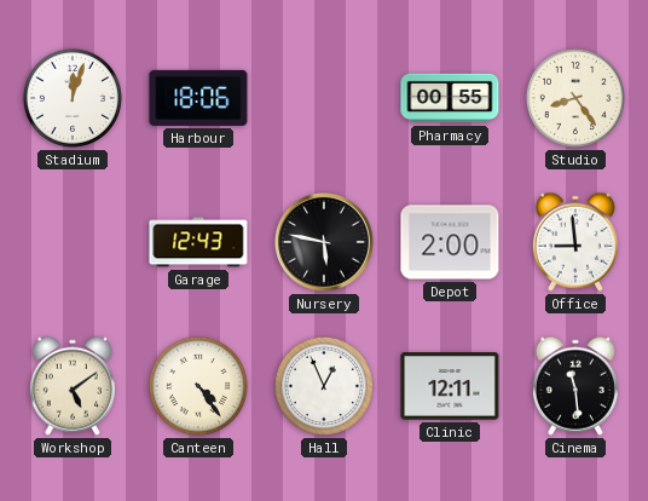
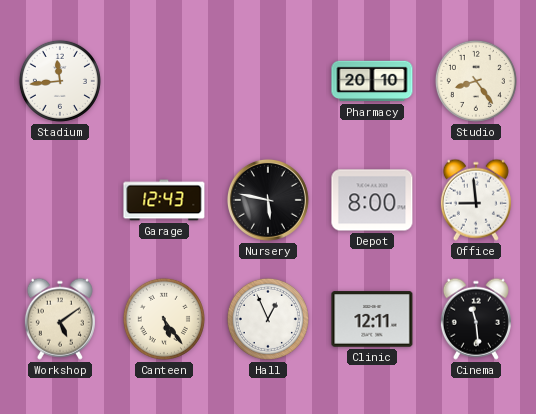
Stadium: 12:03 -> 11:44
Harbour: 18:06 -> none
Pharmacy: 00:55 -> 20:10
Depot: 2:00 -> 8:00
Canteen: 4:24 -> 5:24
